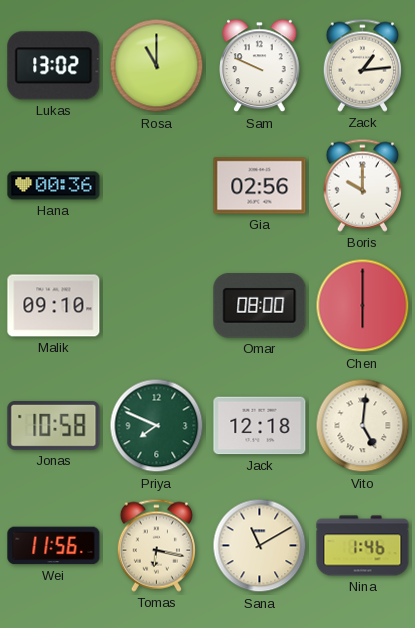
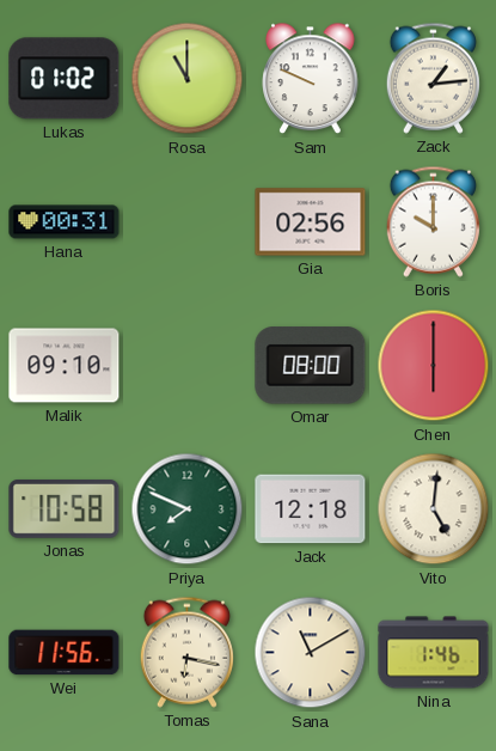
Lukas: 13:02 -> 01:02
Hana: 00:36 -> 00:31
